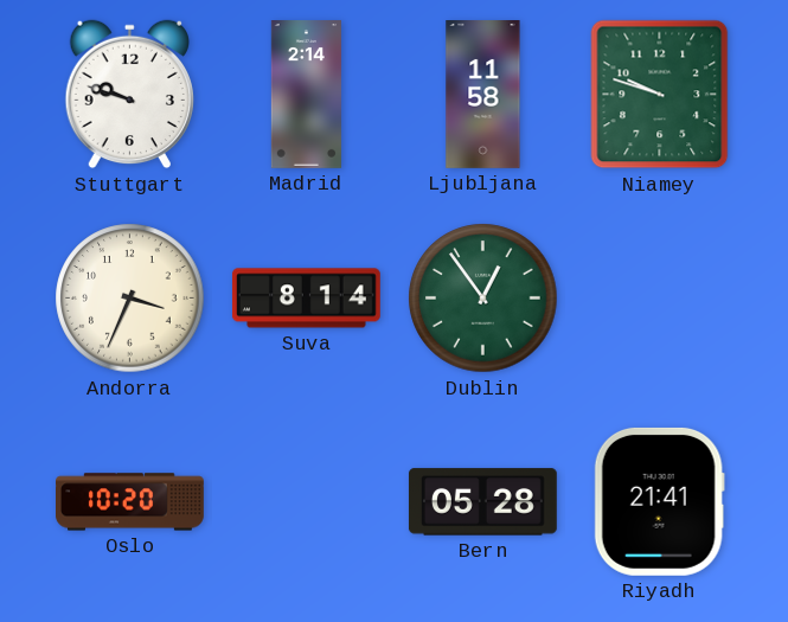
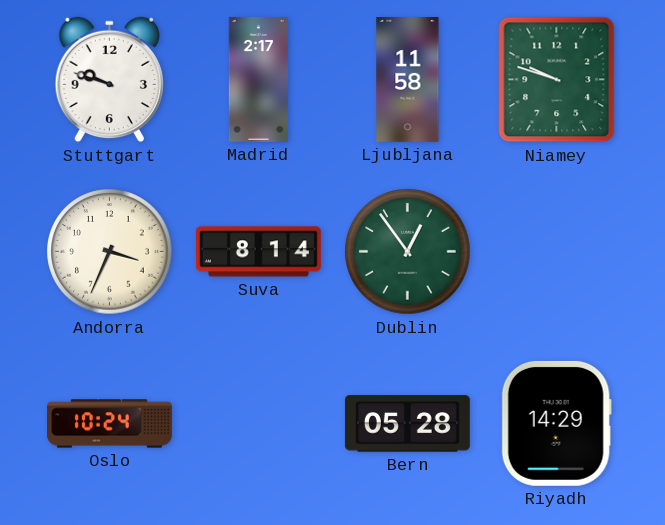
Madrid: 2:14 -> 2:17
Oslo: 10:20 -> 10:24
Riyadh: 21:41 -> 14:29
